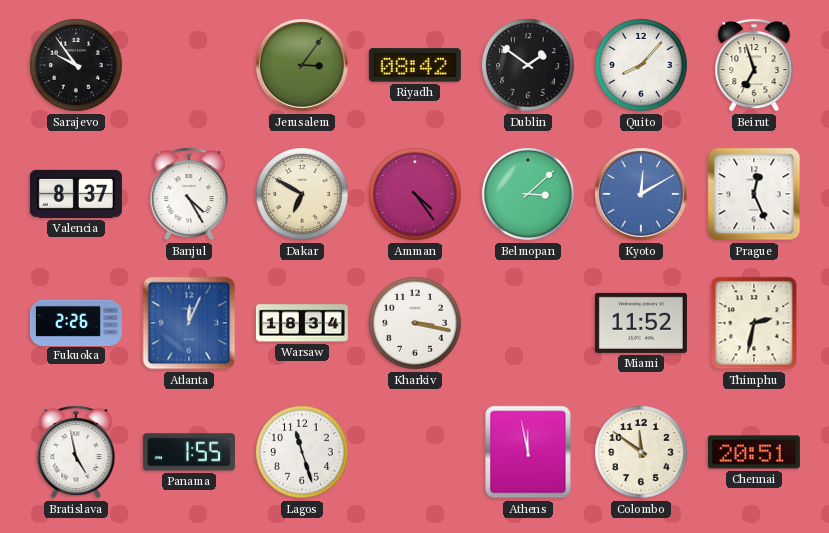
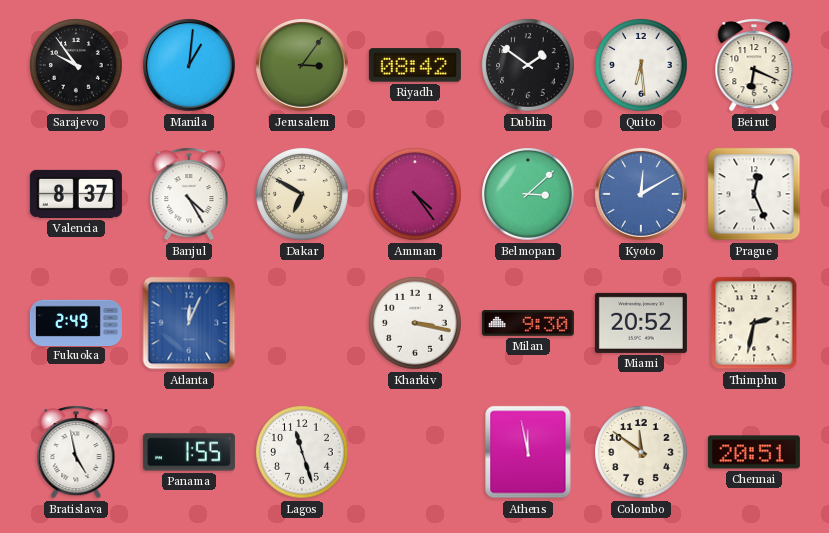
Manila: none -> 1:01
Quito: 8:07 -> 6:29
Beirut: 6:57 -> 6:19
Fukuoka: 2:26 -> 2:49
Warsaw: 18:34 -> none
Milan: none -> 9:30
Miami: 11:52 -> 20:52
